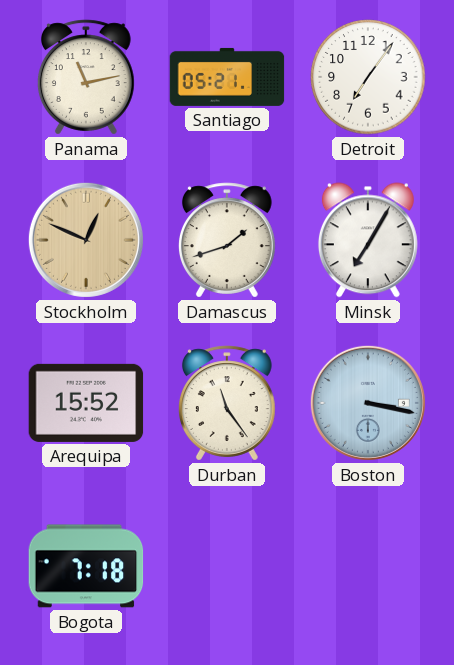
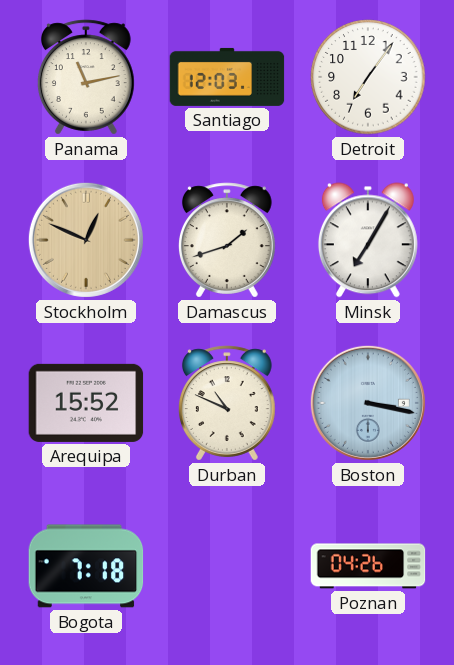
Santiago: 05:21 -> 12:03
Durban: 11:24 -> 10:49
Poznan: none -> 04:26
